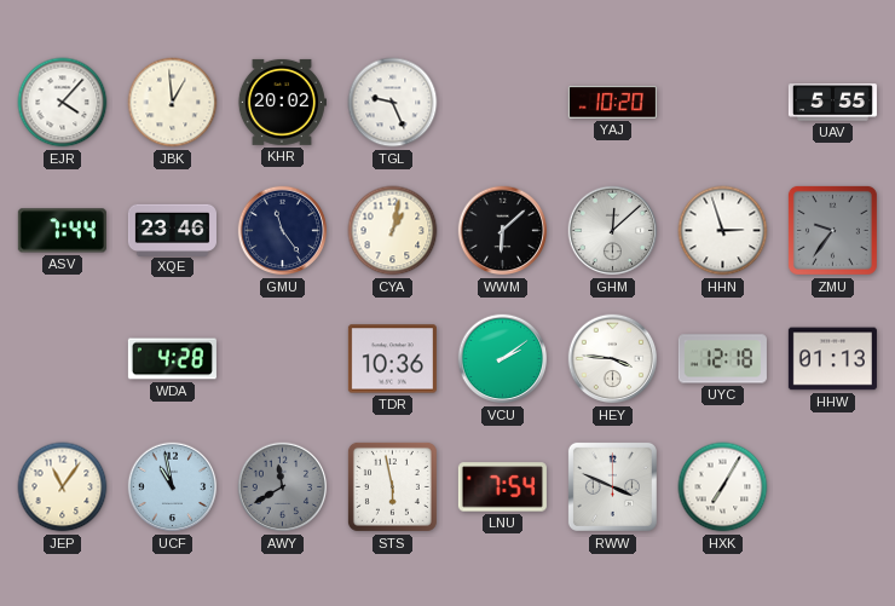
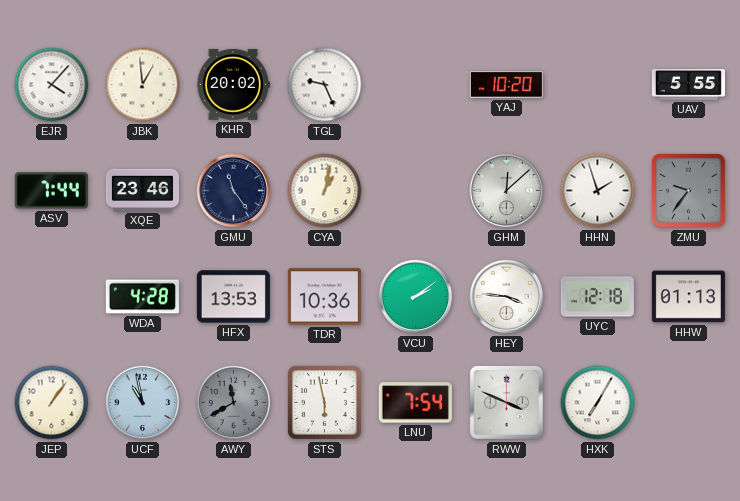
WWM: 6:08 -> none
HHN: 2:57 -> 1:57
HFX: none -> 13:53
JEP: 11:06 -> 1:06
